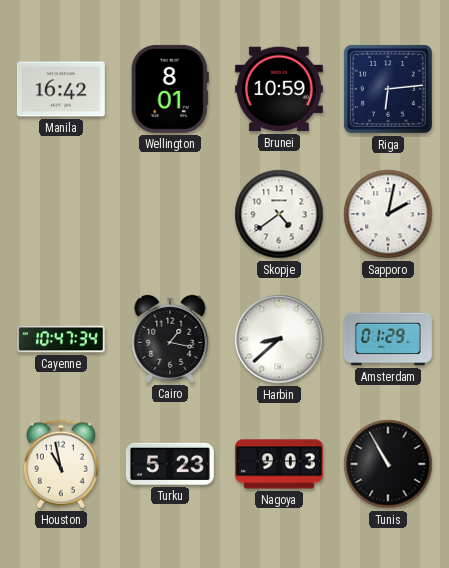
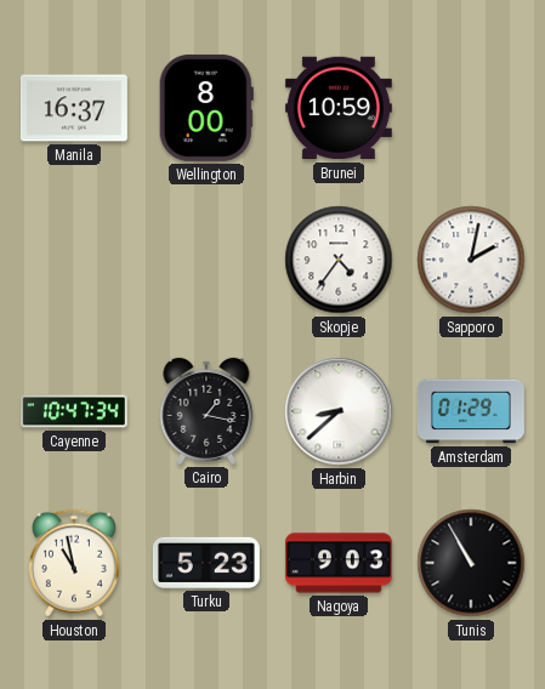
Manila: 16:42 -> 16:37
Wellington: 8:01 -> 8:00
Riga: 6:14 -> none
Skopje: 4:39 -> 4:36
